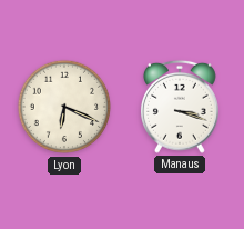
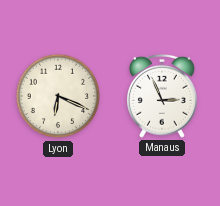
Manaus: 3:18 -> 2:56
